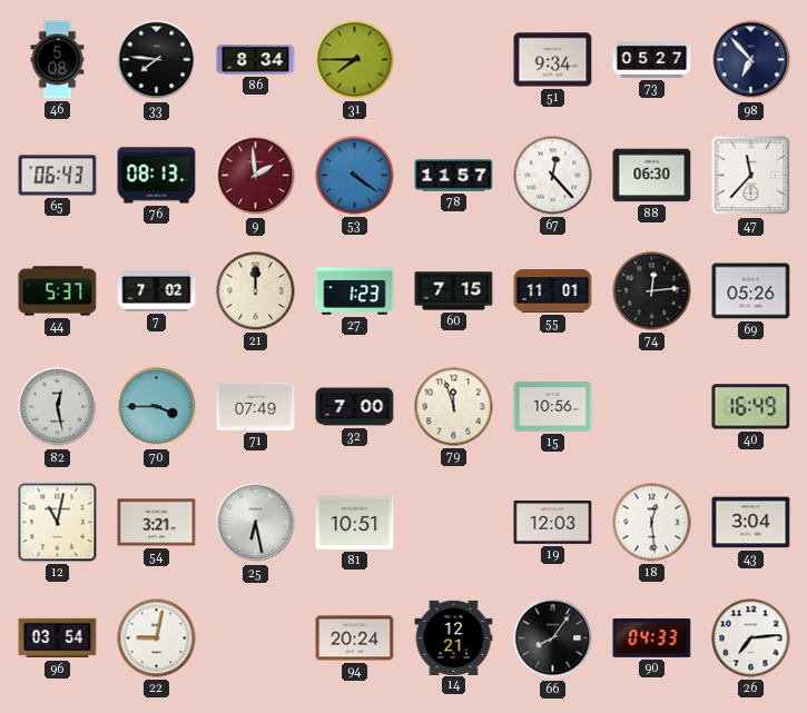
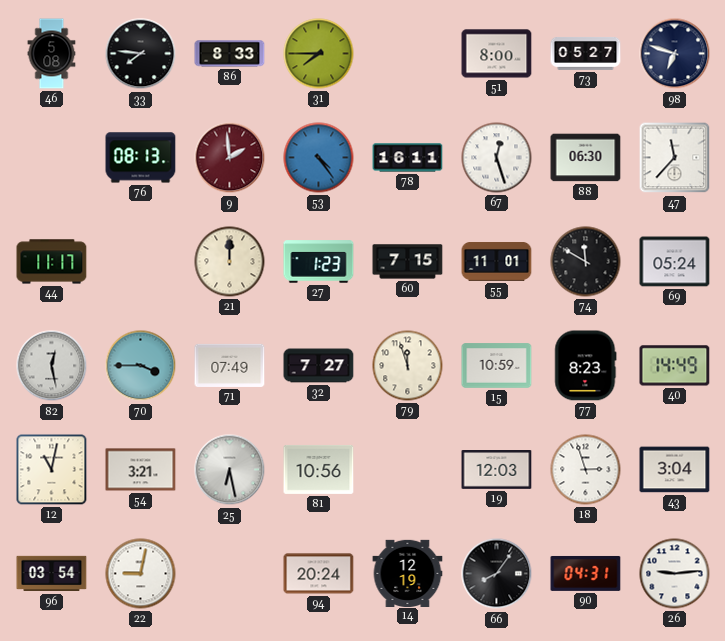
86: 8:34 -> 8:33
51: 9:34 -> 8:00
98: 6:53 -> 6:48
65: 06:43 -> none
53: 4:21 -> 4:24
78: 11:57 -> 16:11
67: 12:23 -> 12:27
44: 5:37 -> 11:17
7: 7:02 -> none
74: 12:14 -> 11:50
69: 05:26 -> 05:24
32: 7:00 -> 7:27
15: 10:56 -> 10:59
77: none -> 8:23
40: 16:49 -> 14:49
81: 10:51 -> 10:56
18: 12:29 -> 2:57
14: 12:21 -> 12:19
90: 04:33 -> 04:31
26: 7:14 -> 9:14
